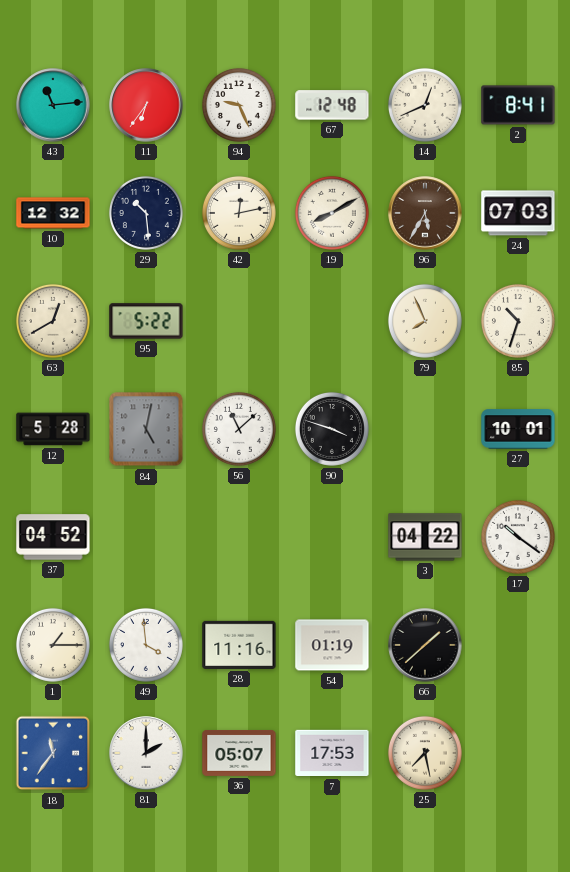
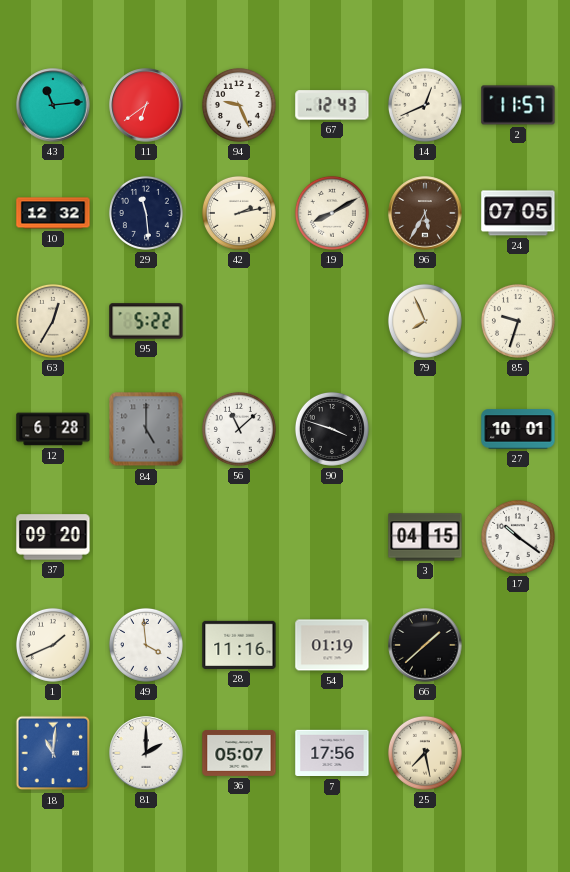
11: 6:36 -> 6:39
67: 12:48 -> 12:43
2: 8:41 -> 11:57
29: 10:29 -> 11:29
42: 12:13 -> 2:13
24: 07:03 -> 07:05
63: 12:40 -> 12:35
85: 10:33 -> 9:33
12: 5:28 -> 6:28
84: 5:02 -> 5:00
37: 04:52 -> 09:20
3: 04:22 -> 04:15
1: 1:15 -> 1:41
18: 11:36 -> 11:01
7: 17:53 -> 17:56
